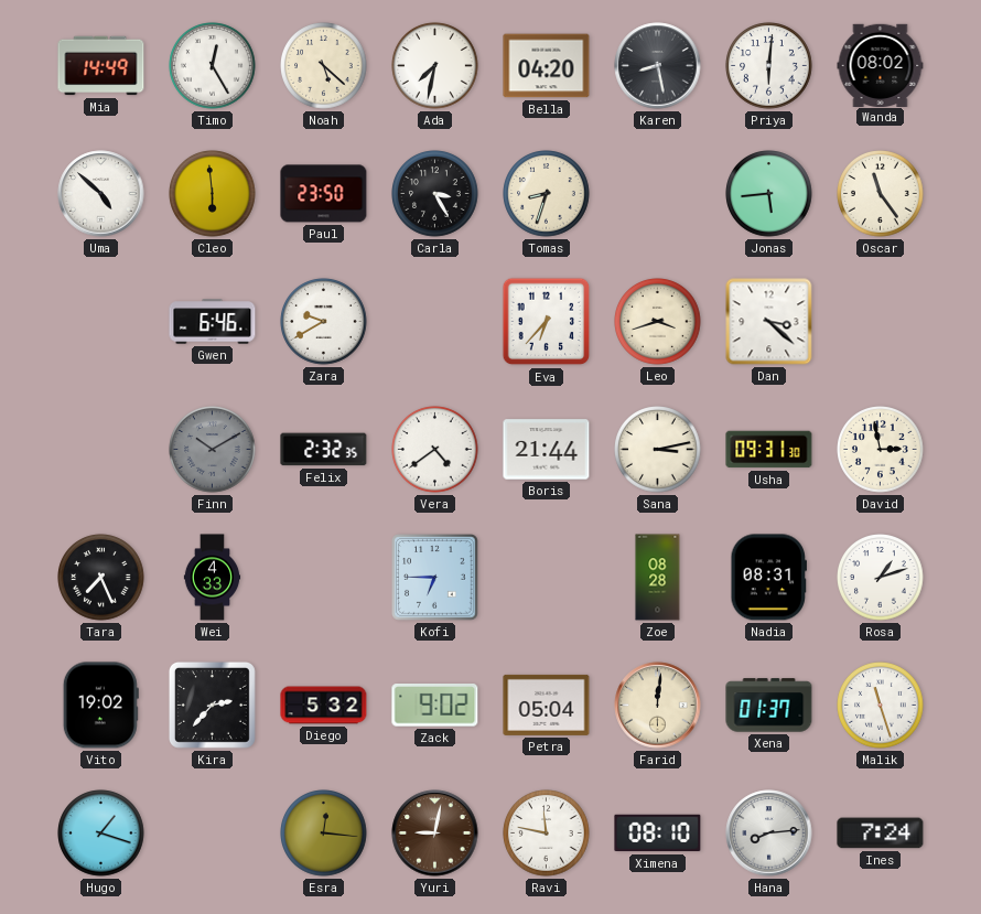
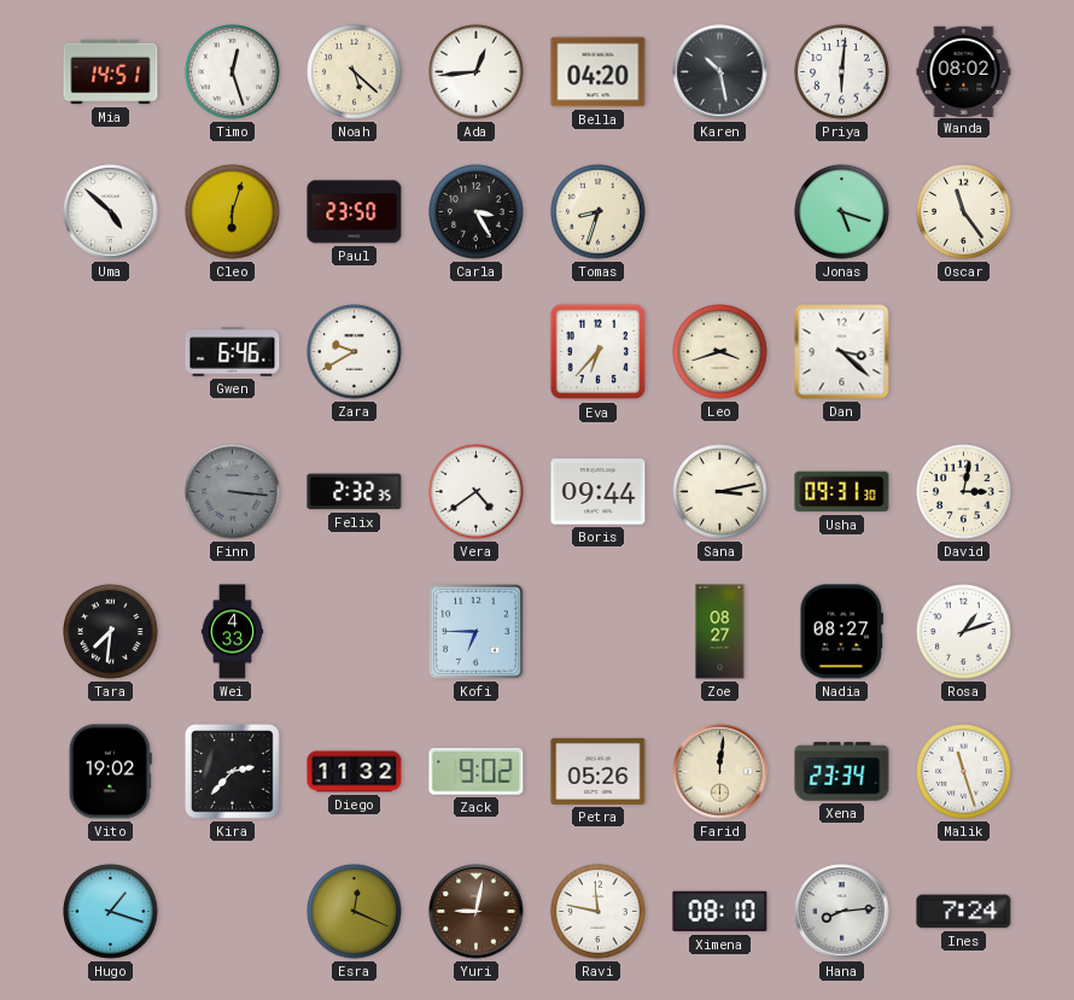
Mia: 14:49 -> 14:51
Timo: 12:25 -> 12:27
Ada: 7:32 -> 12:44
Karen: 8:28 -> 10:28
Cleo: 5:59 -> 6:03
Jonas: 5:44 -> 5:18
Finn: 10:10 -> 3:16
Boris: 21:44 -> 09:44
David: 2:58 -> 3:02
Tara: 7:26 -> 7:31
Zoe: 08:28 -> 08:27
Nadia: 08:31 -> 08:27
Diego: 5:32 -> 11:32
Petra: 05:04 -> 05:26
Xena: 01:37 -> 23:34
Esra: 12:16 -> 12:19
